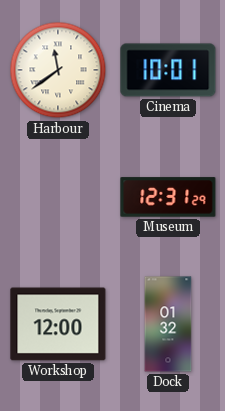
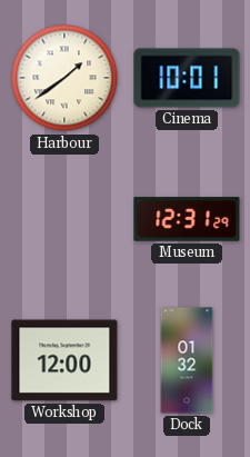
Harbour: 11:39 -> 1:39
